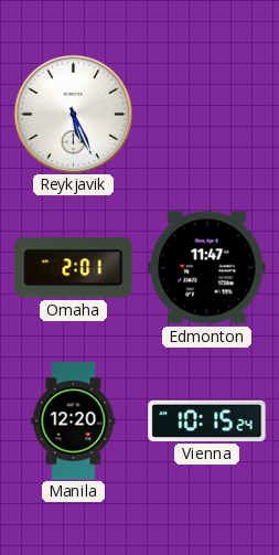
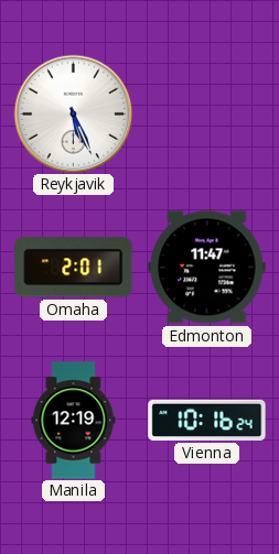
Manila: 12:20 -> 12:19
Vienna: 10:15 -> 10:16
